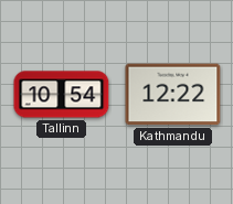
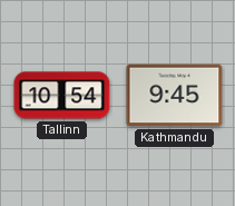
Kathmandu: 12:22 -> 9:45
